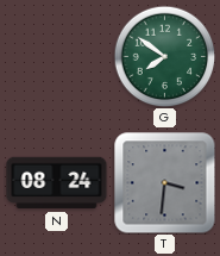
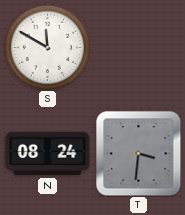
S: none -> 11:50
G: 7:51 -> none
